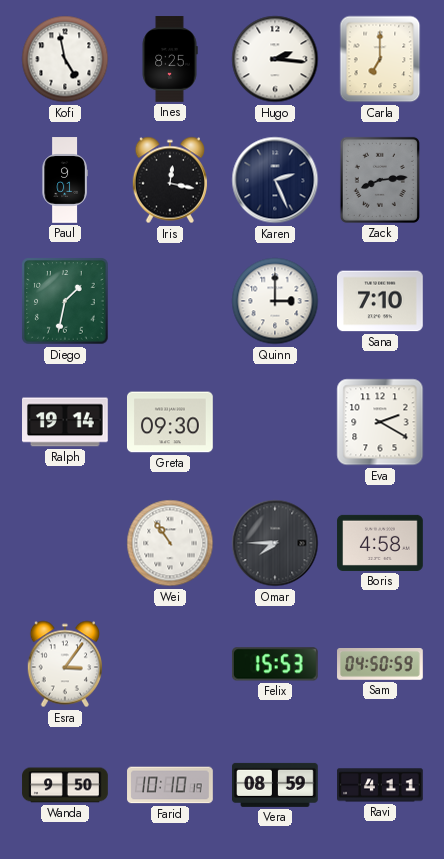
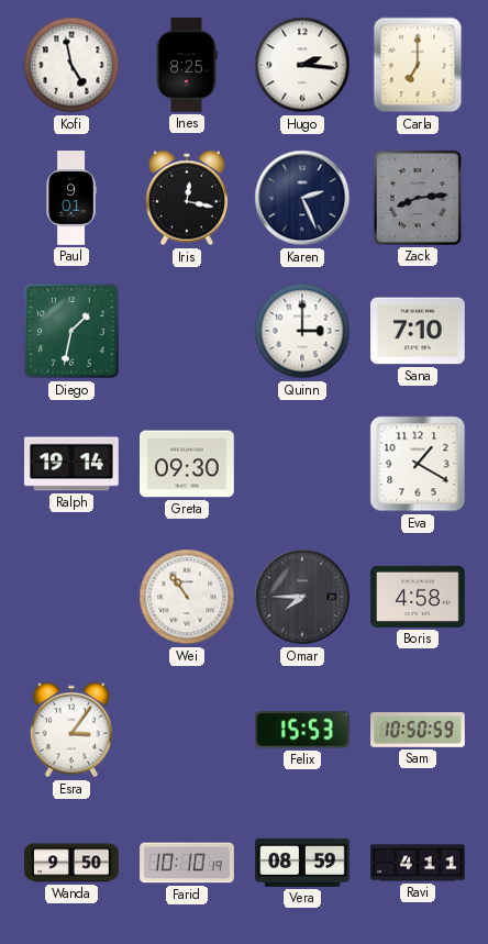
Eva: 2:20 -> 1:20
Sam: 04:50 -> 10:50
